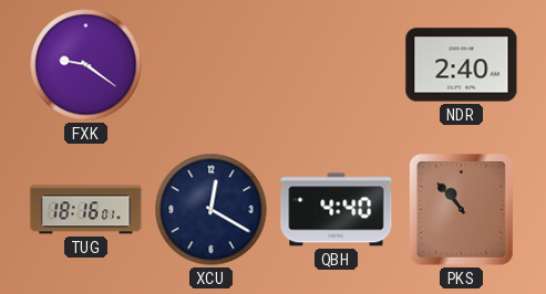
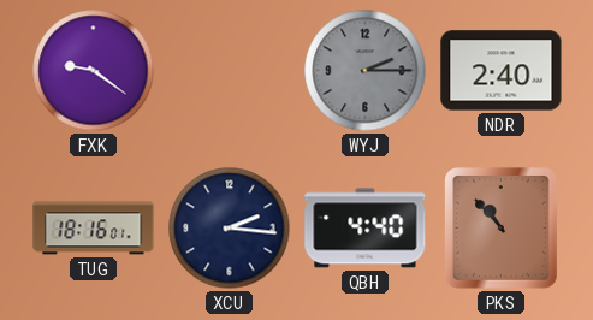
WYJ: none -> 2:15
XCU: 12:20 -> 2:16
